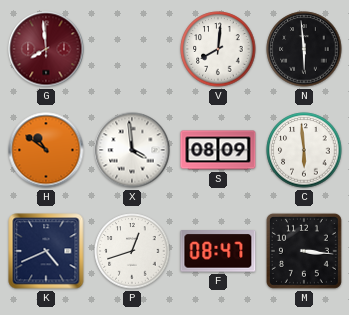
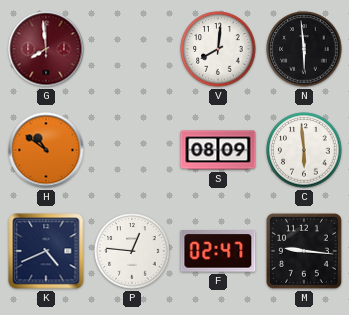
X: 3:59 -> none
P: 12:42 -> 12:46
F: 08:47 -> 02:47
M: 3:16 -> 9:16
